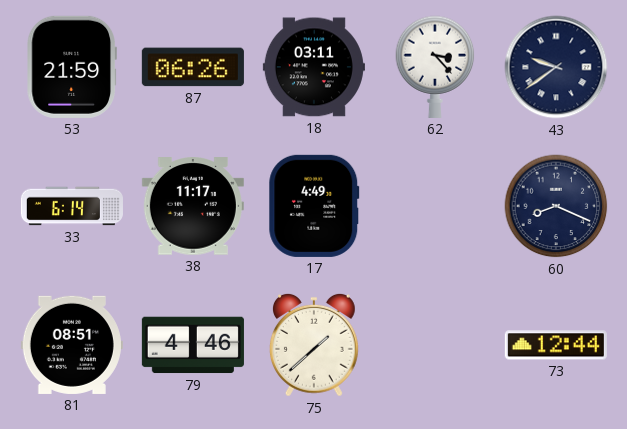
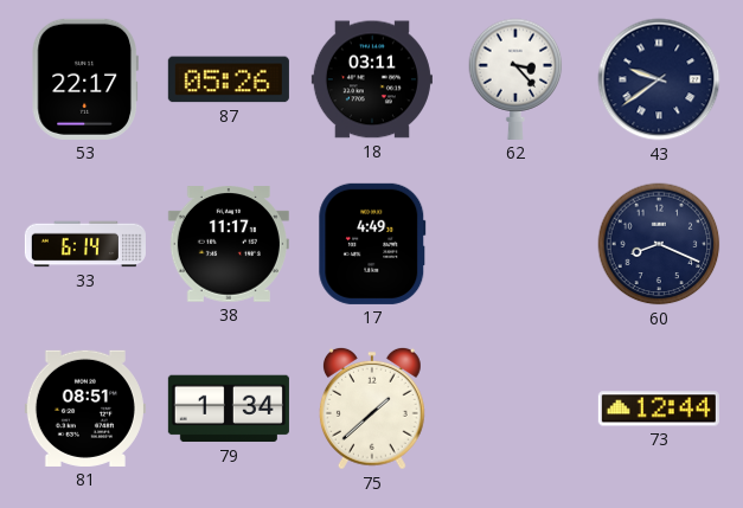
53: 21:59 -> 22:17
87: 06:26 -> 05:26
79: 4:46 -> 1:34
